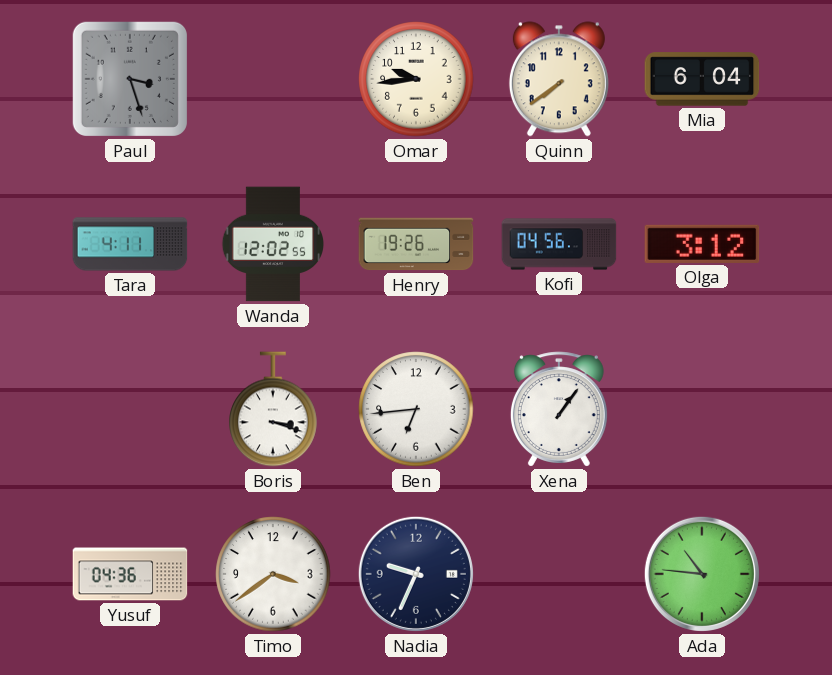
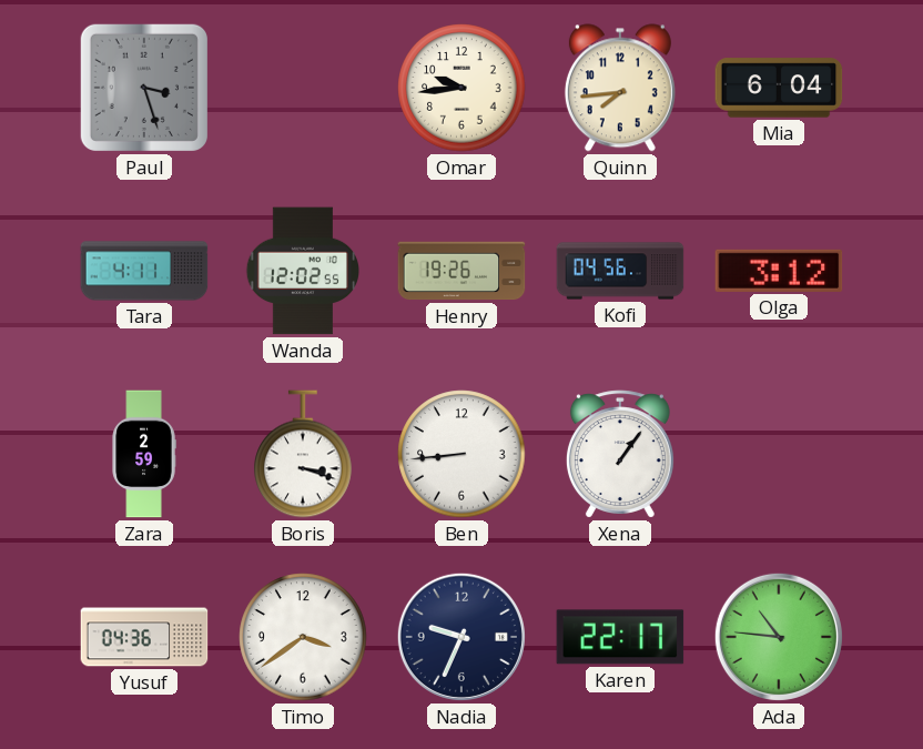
Quinn: 7:39 -> 7:44
Zara: none -> 2:59
Ben: 6:44 -> 8:44
Karen: none -> 22:17
